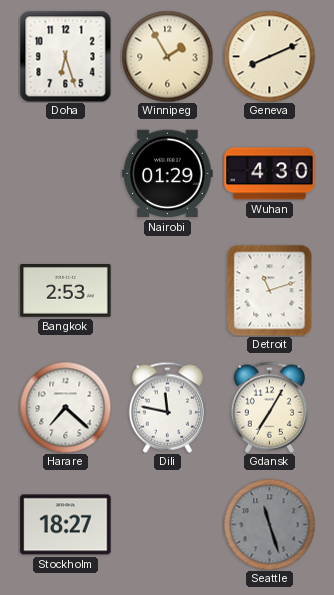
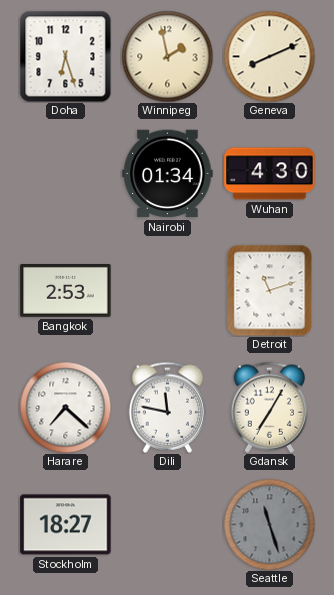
Winnipeg: 1:55 -> 1:58
Nairobi: 01:29 -> 01:34
